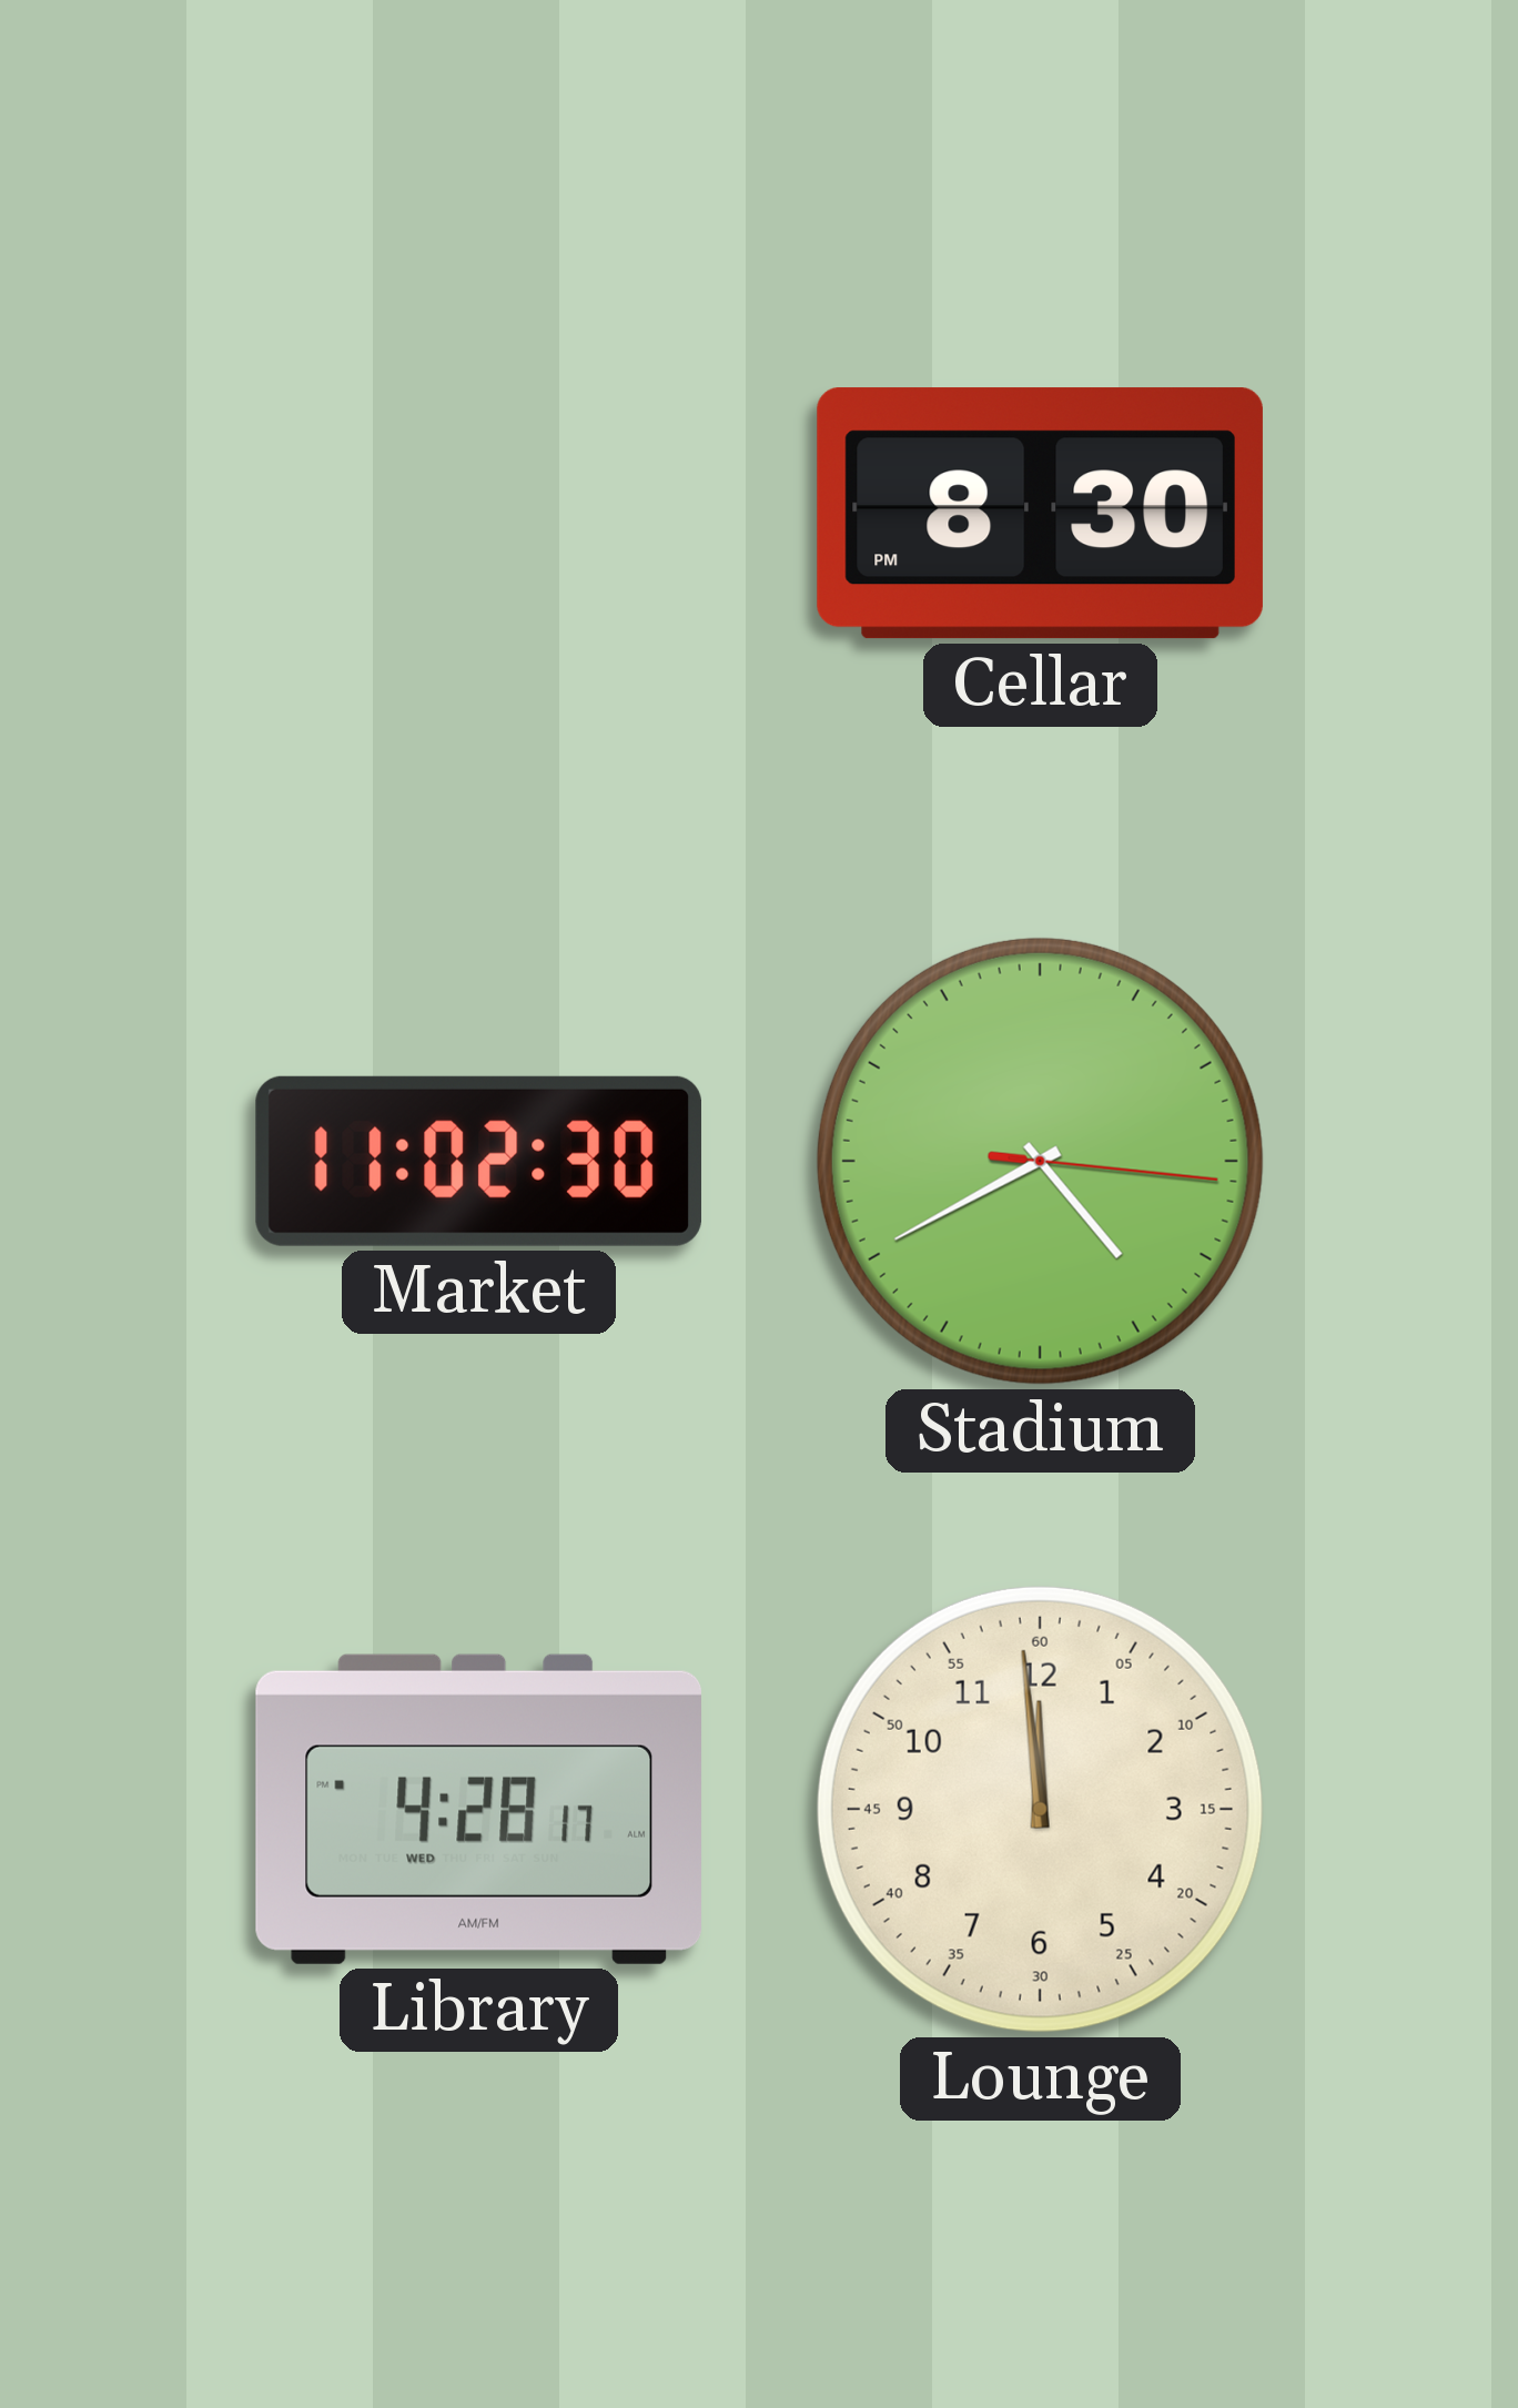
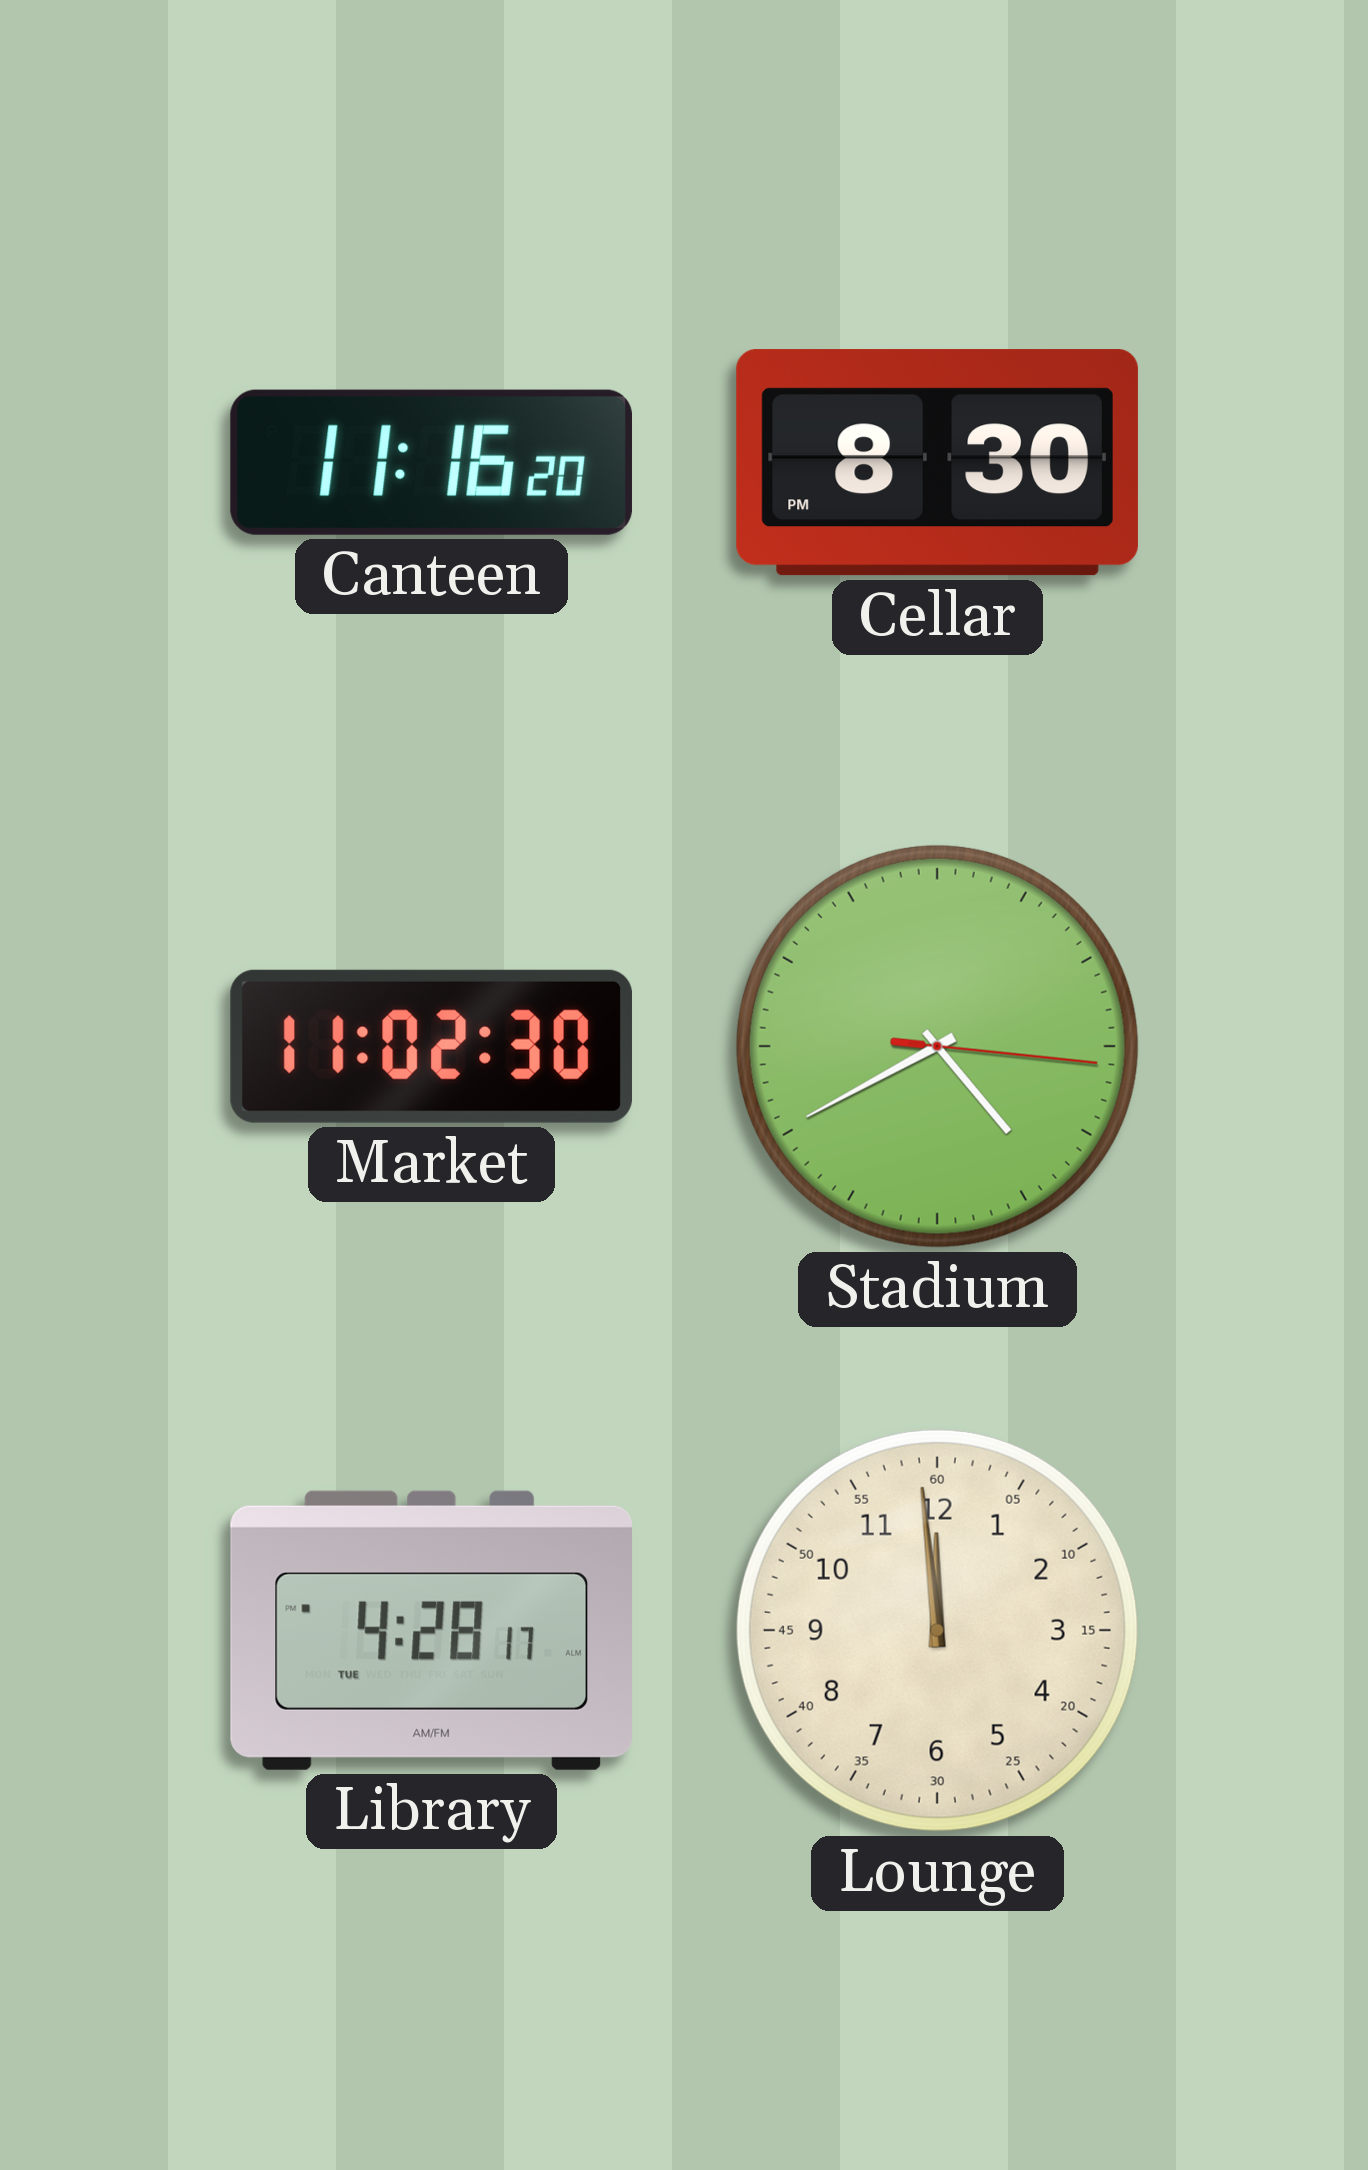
Canteen: none -> 11:16
Library date: WED -> TUE
